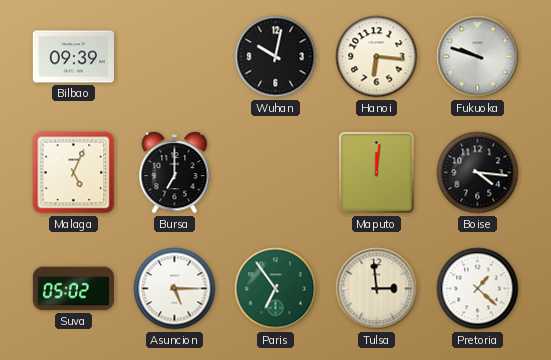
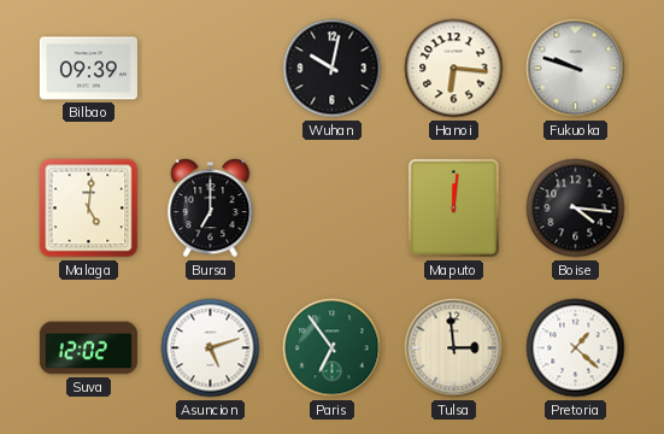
Malaga: 5:04 -> 5:01
Suva: 05:02 -> 12:02
Asuncion: 5:15 -> 5:12
